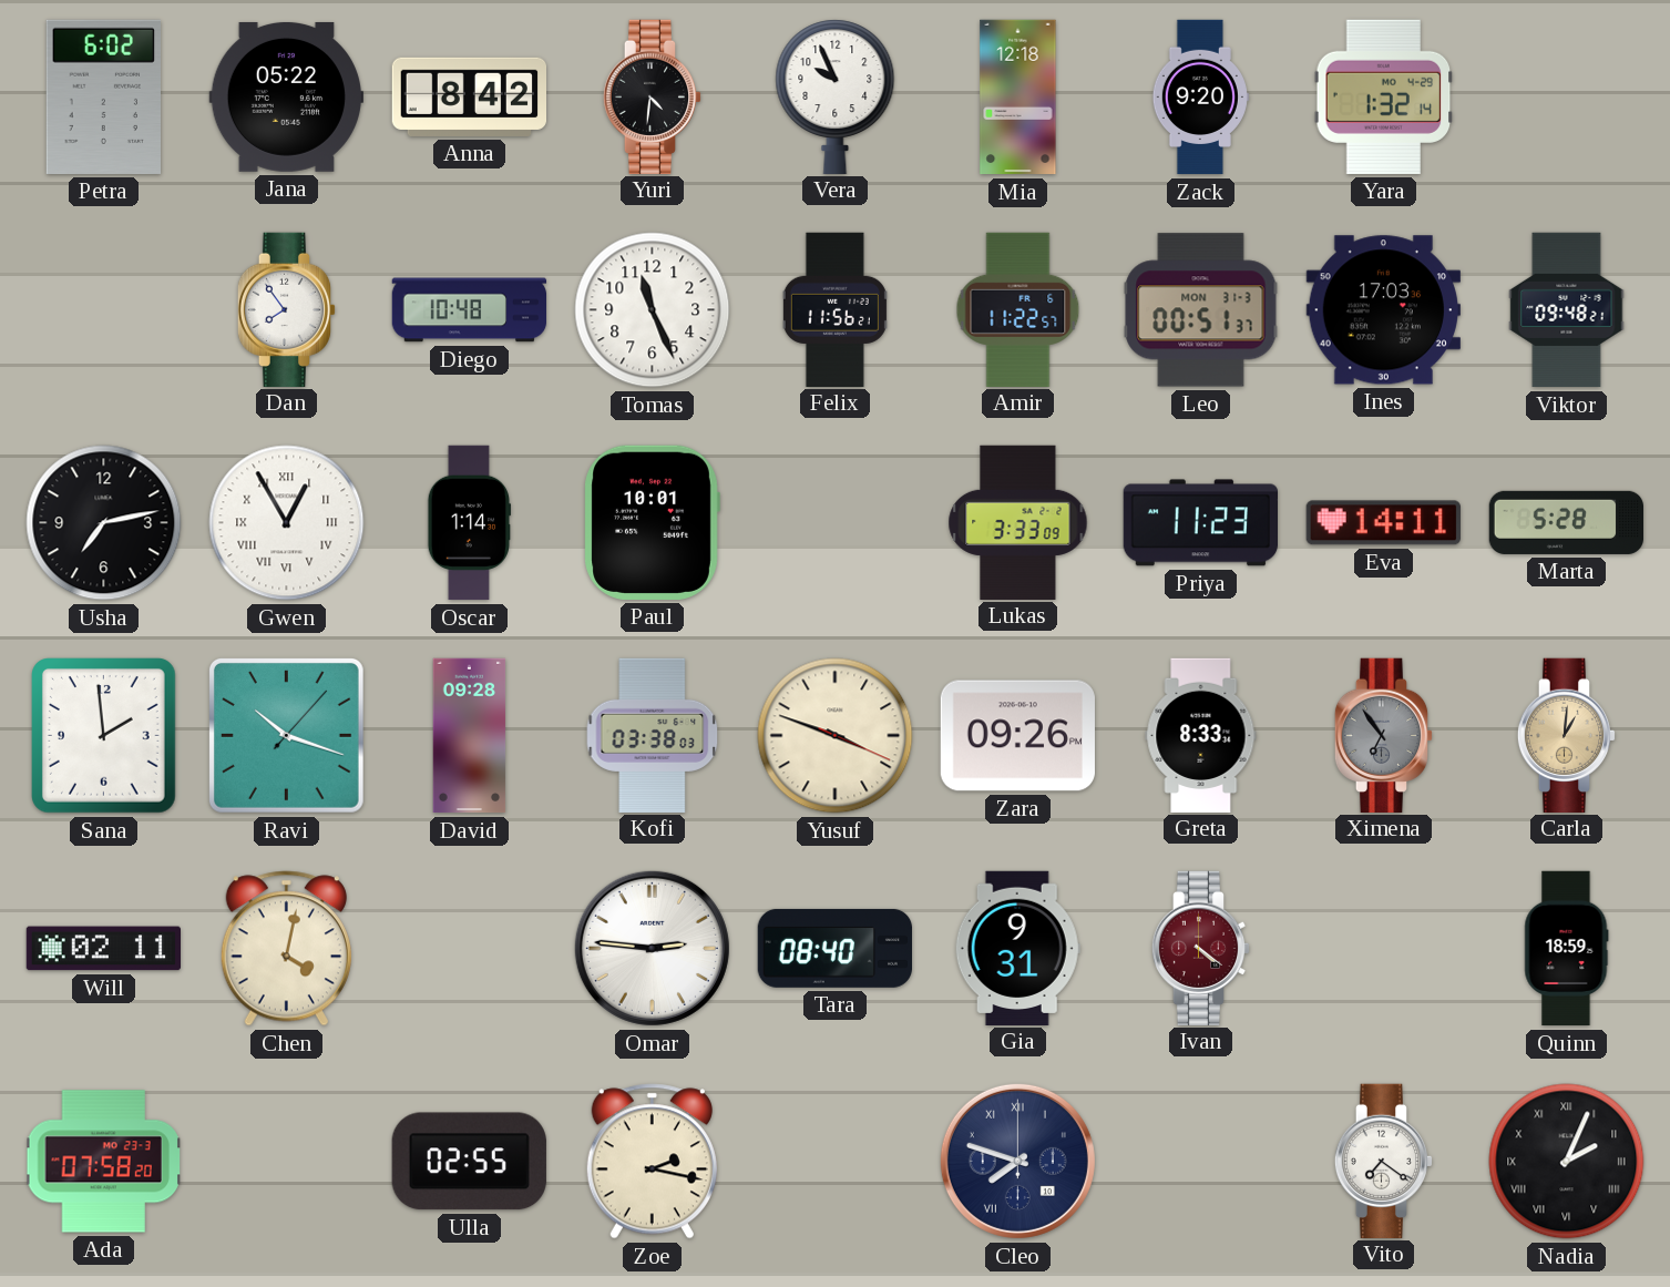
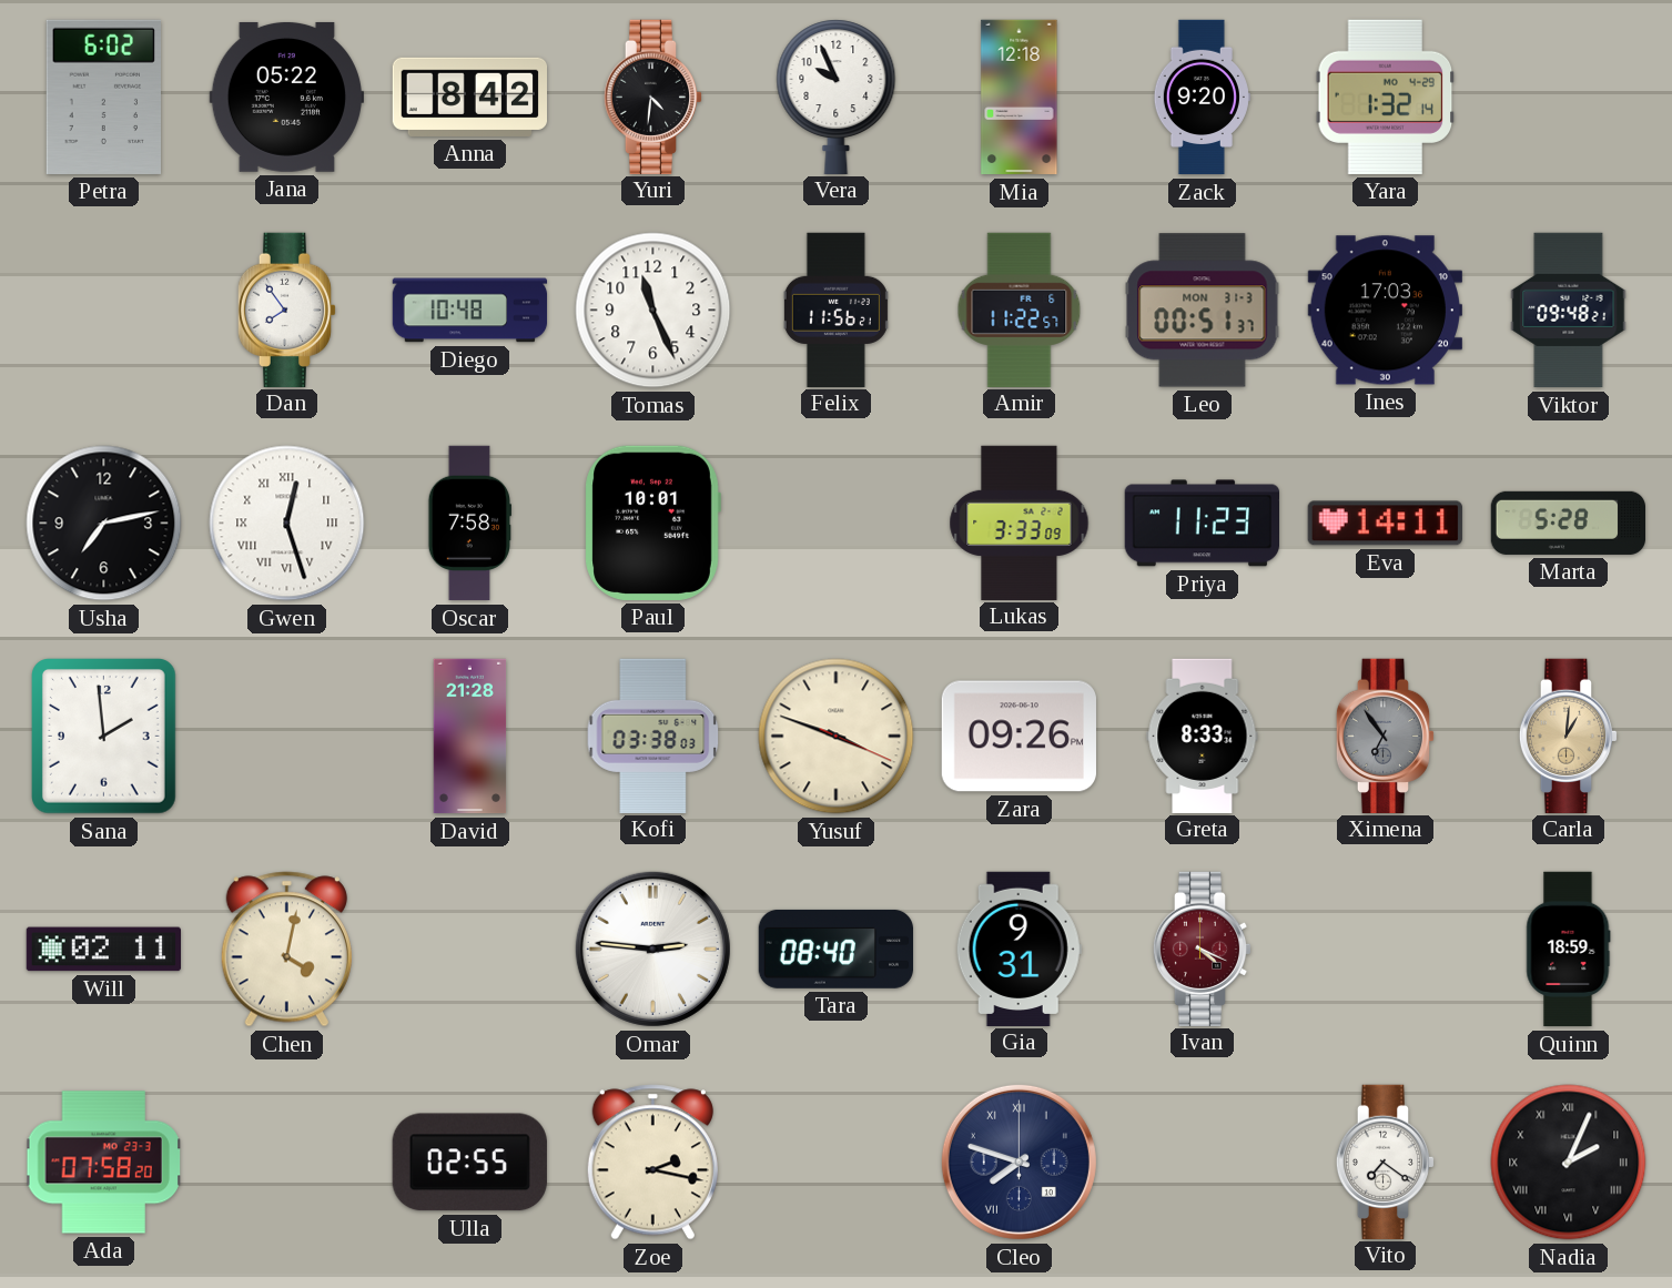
Gwen: 12:55 -> 12:27
Oscar: 1:14 -> 7:58
Ravi: 10:18 -> none
David: 09:28 -> 21:28
Ivan: 4:21 -> 4:19
